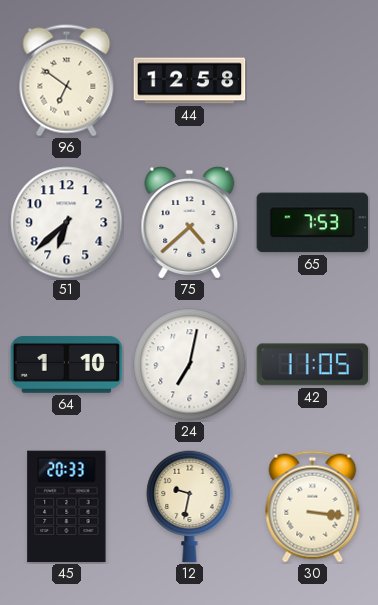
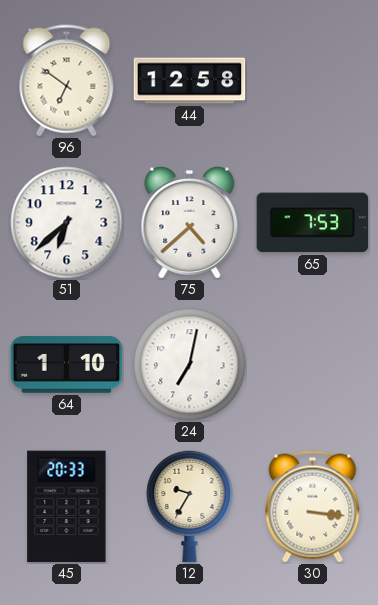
42: 11:05 -> none
12: 9:32 -> 9:35
